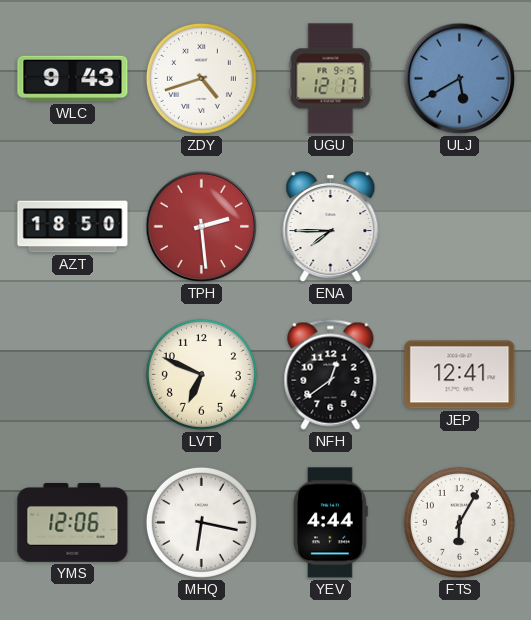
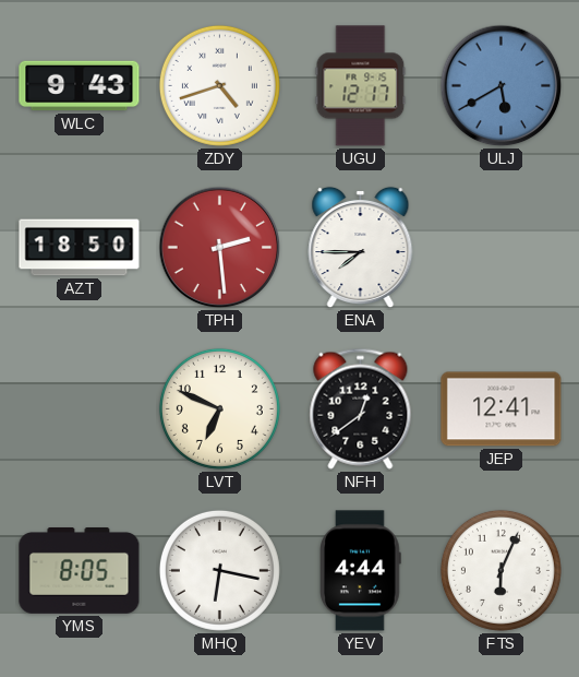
YMS: 12:06 -> 8:05
FTS: 6:05 -> 6:04
